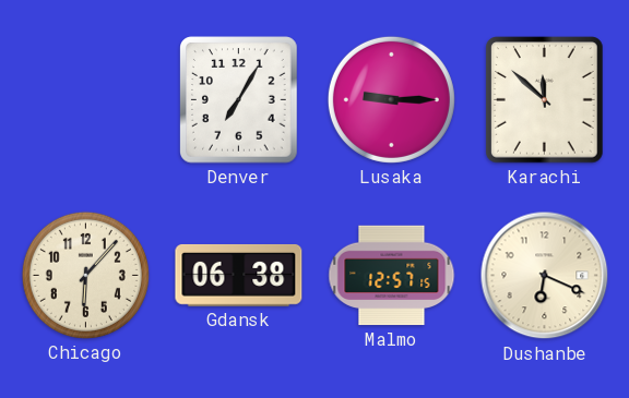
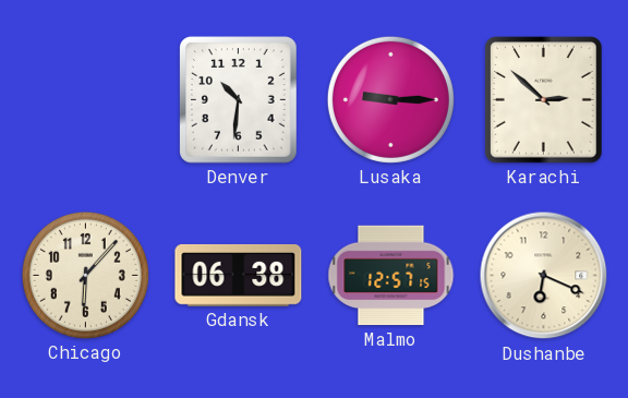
Denver: 7:05 -> 10:31
Karachi: 11:52 -> 2:52
